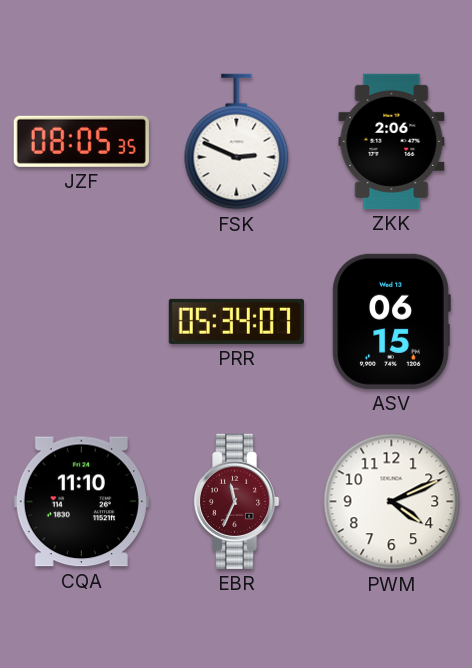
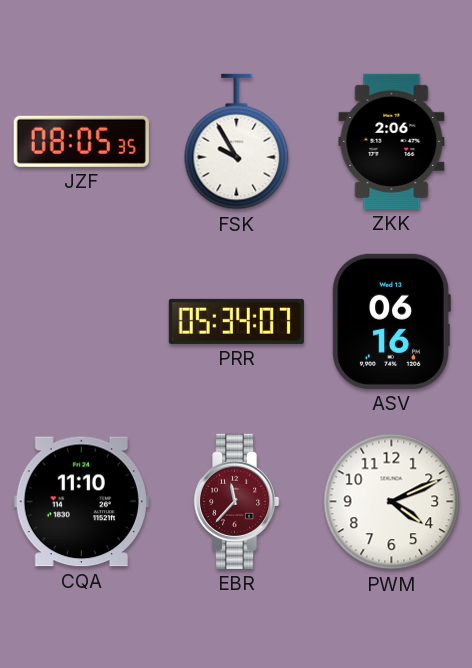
FSK: 2:49 -> 9:55
ASV: 06:15 -> 06:16
EBR: 11:34 -> 11:37
